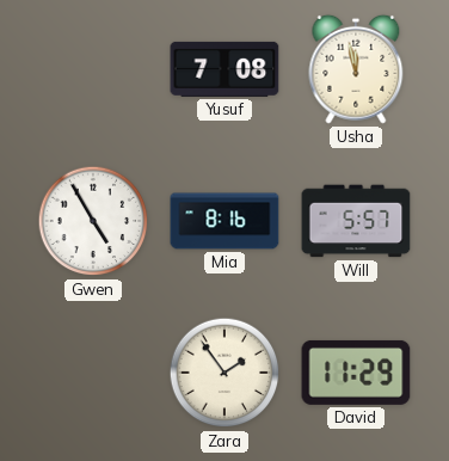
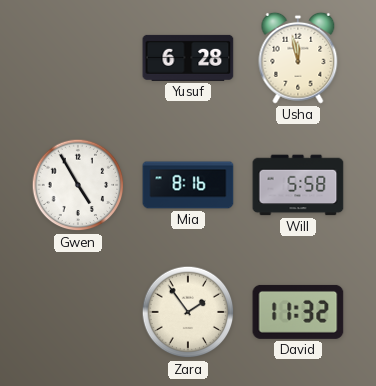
Yusuf: 7:08 -> 6:28
Will: 5:57 -> 5:58
David: 11:29 -> 11:32
